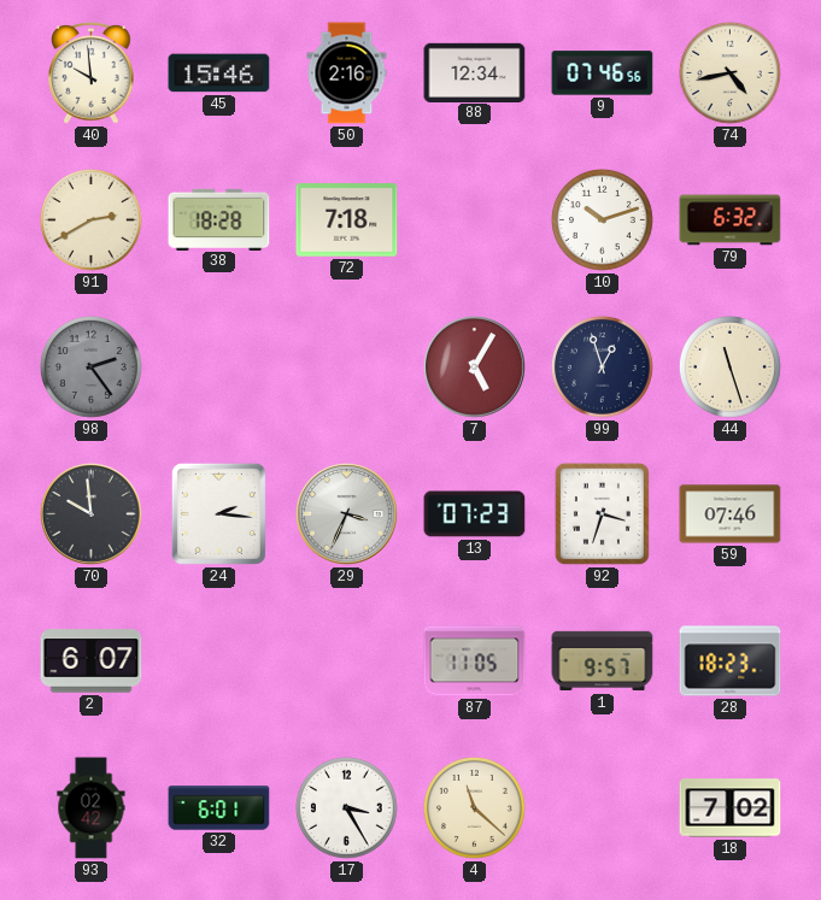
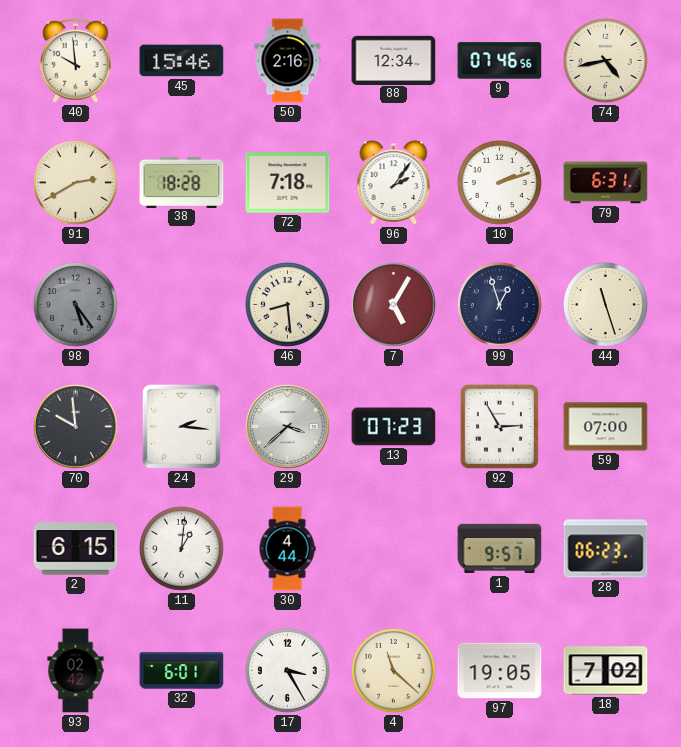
96: none -> 2:06
10: 10:12 -> 2:12
79: 6:32 -> 6:31
98: 2:24 -> 5:24
46: none -> 8:29
29: 3:34 -> 3:38
92: 3:33 -> 2:55
59: 07:46 -> 07:00
2: 6:07 -> 6:15
11: none -> 1:01
30: none -> 4:44
87: 11:05 -> none
28: 18:23 -> 06:23
97: none -> 19:05
